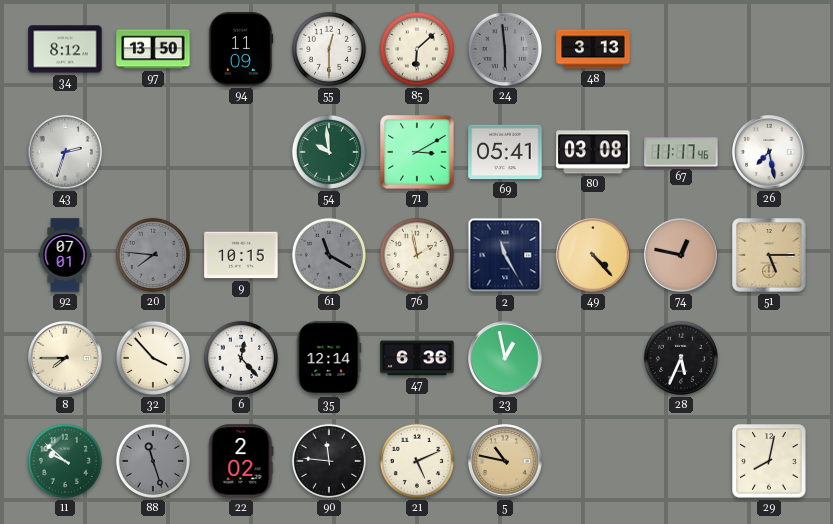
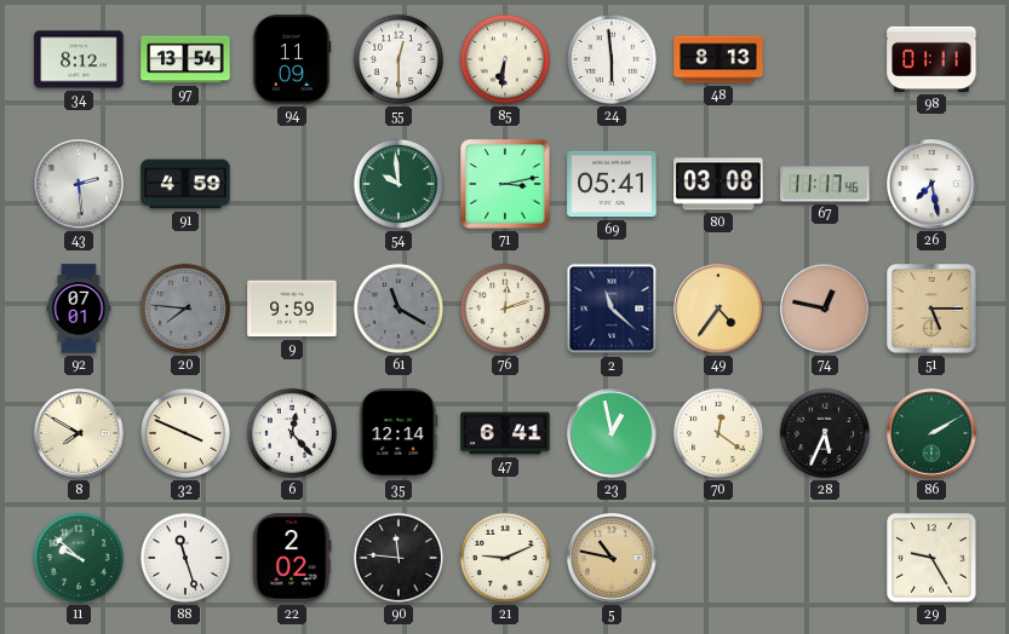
97: 13:50 -> 13:54
85: 6:08 -> 6:31
24 dial: grey -> white
48: 3:13 -> 8:13
98: none -> 01:11
43: 2:33 -> 2:29
91: none -> 4:59
71: 3:10 -> 3:13
9: 10:15 -> 9:59
76: 1:58 -> 12:12
2: 11:25 -> 11:22
49: 4:23 -> 4:36
8: 7:45 -> 7:50
32: 3:53 -> 3:49
47: 6:36 -> 6:41
70: none -> 12:21
86: none -> 2:10
88 dial: grey -> white
21: 5:11 -> 9:11
29: 8:02 -> 9:25
